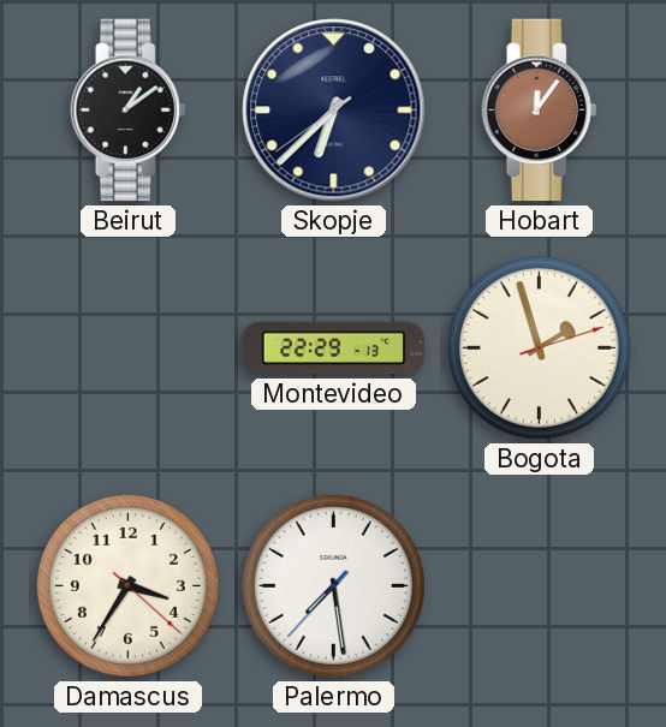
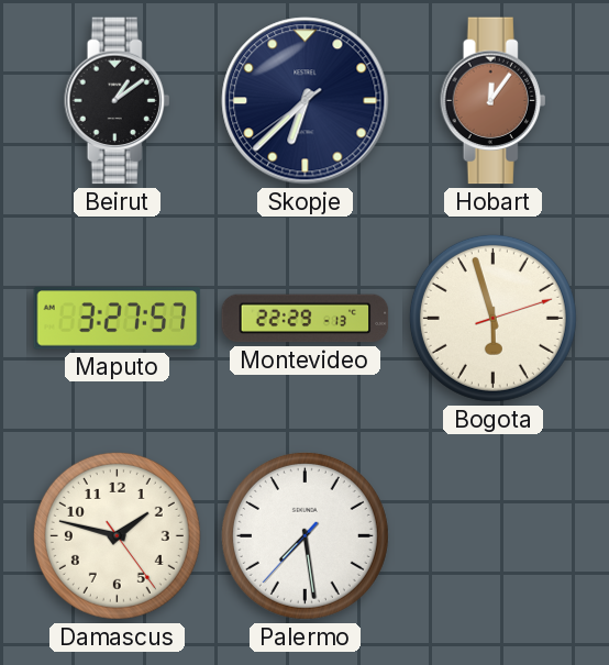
Maputo: none -> 3:27
Bogota: 1:57 -> 5:57
Damascus: 3:35 -> 1:47
